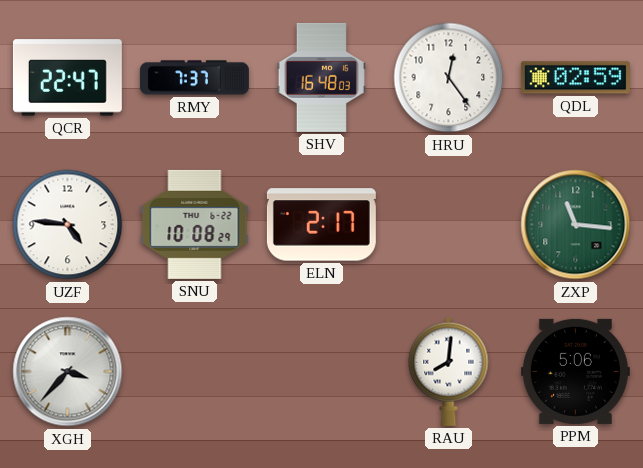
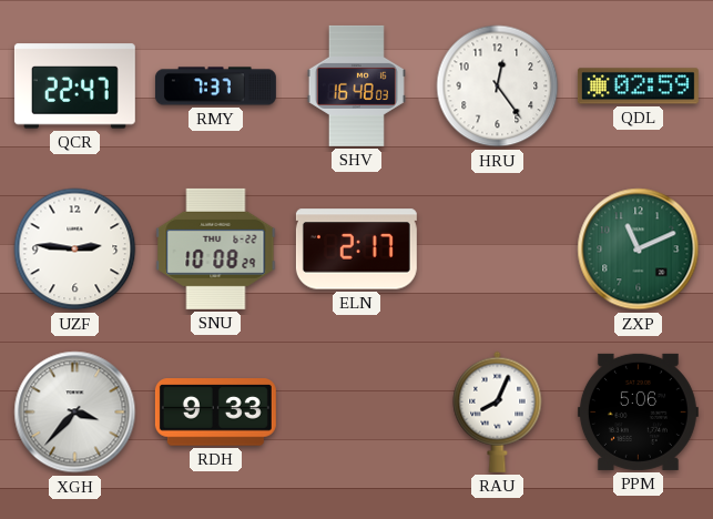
UZF: 4:46 -> 2:46
ZXP: 11:16 -> 11:11
RDH: none -> 9:33
RAU: 8:01 -> 8:04
